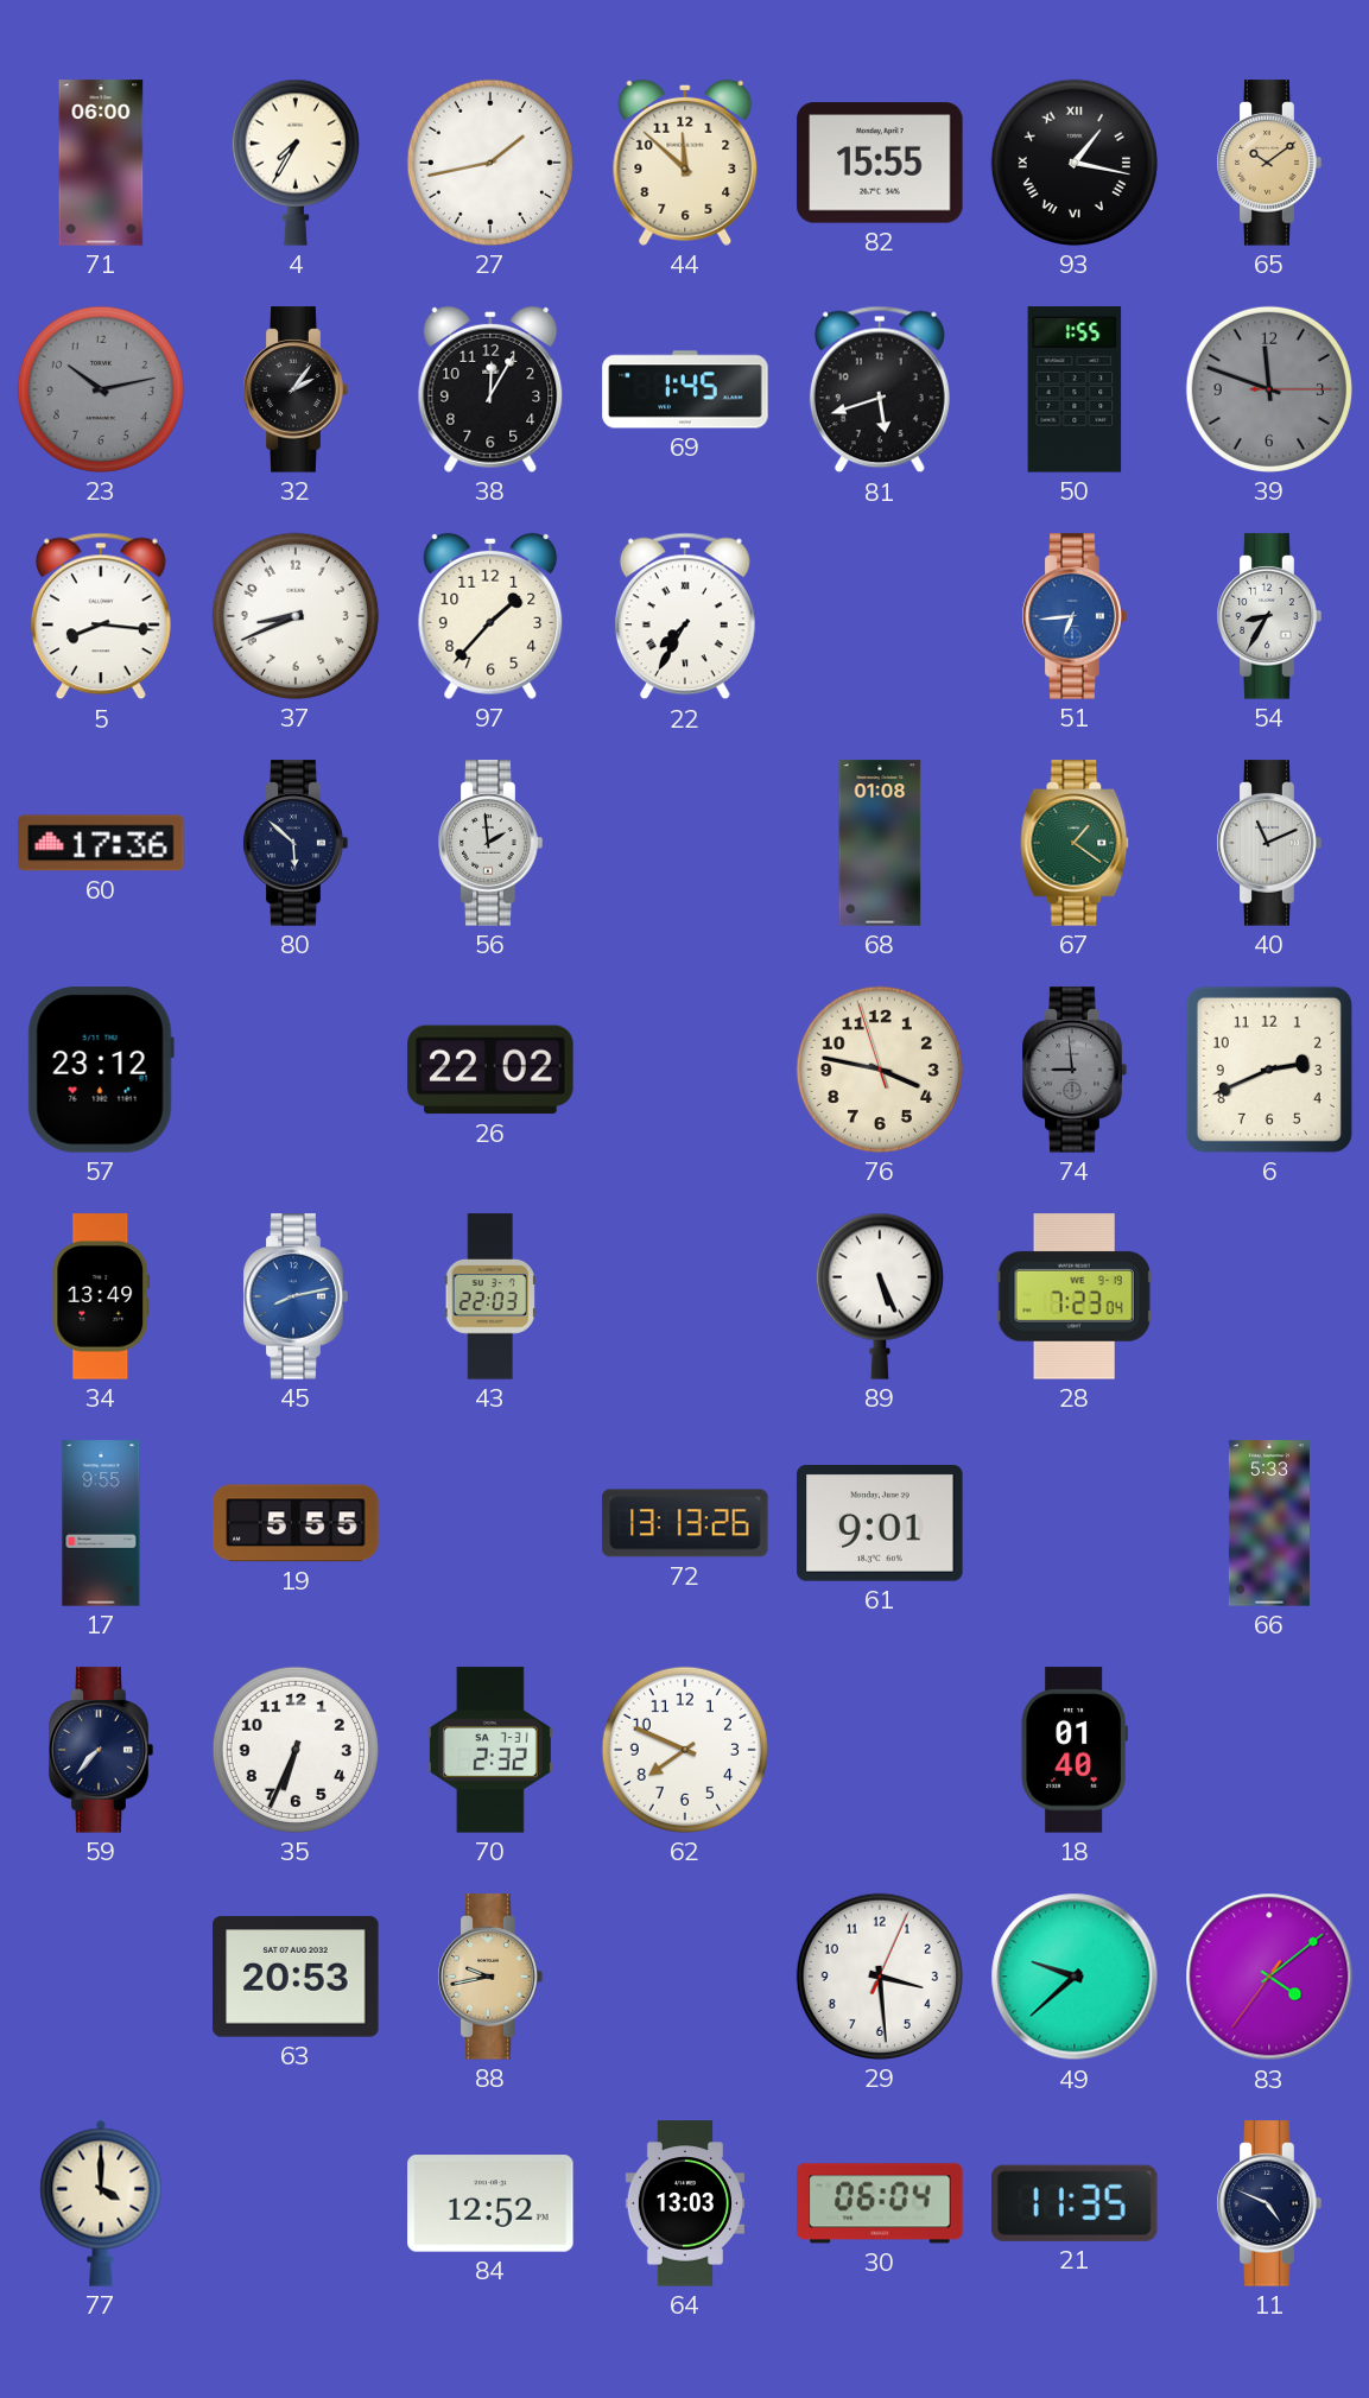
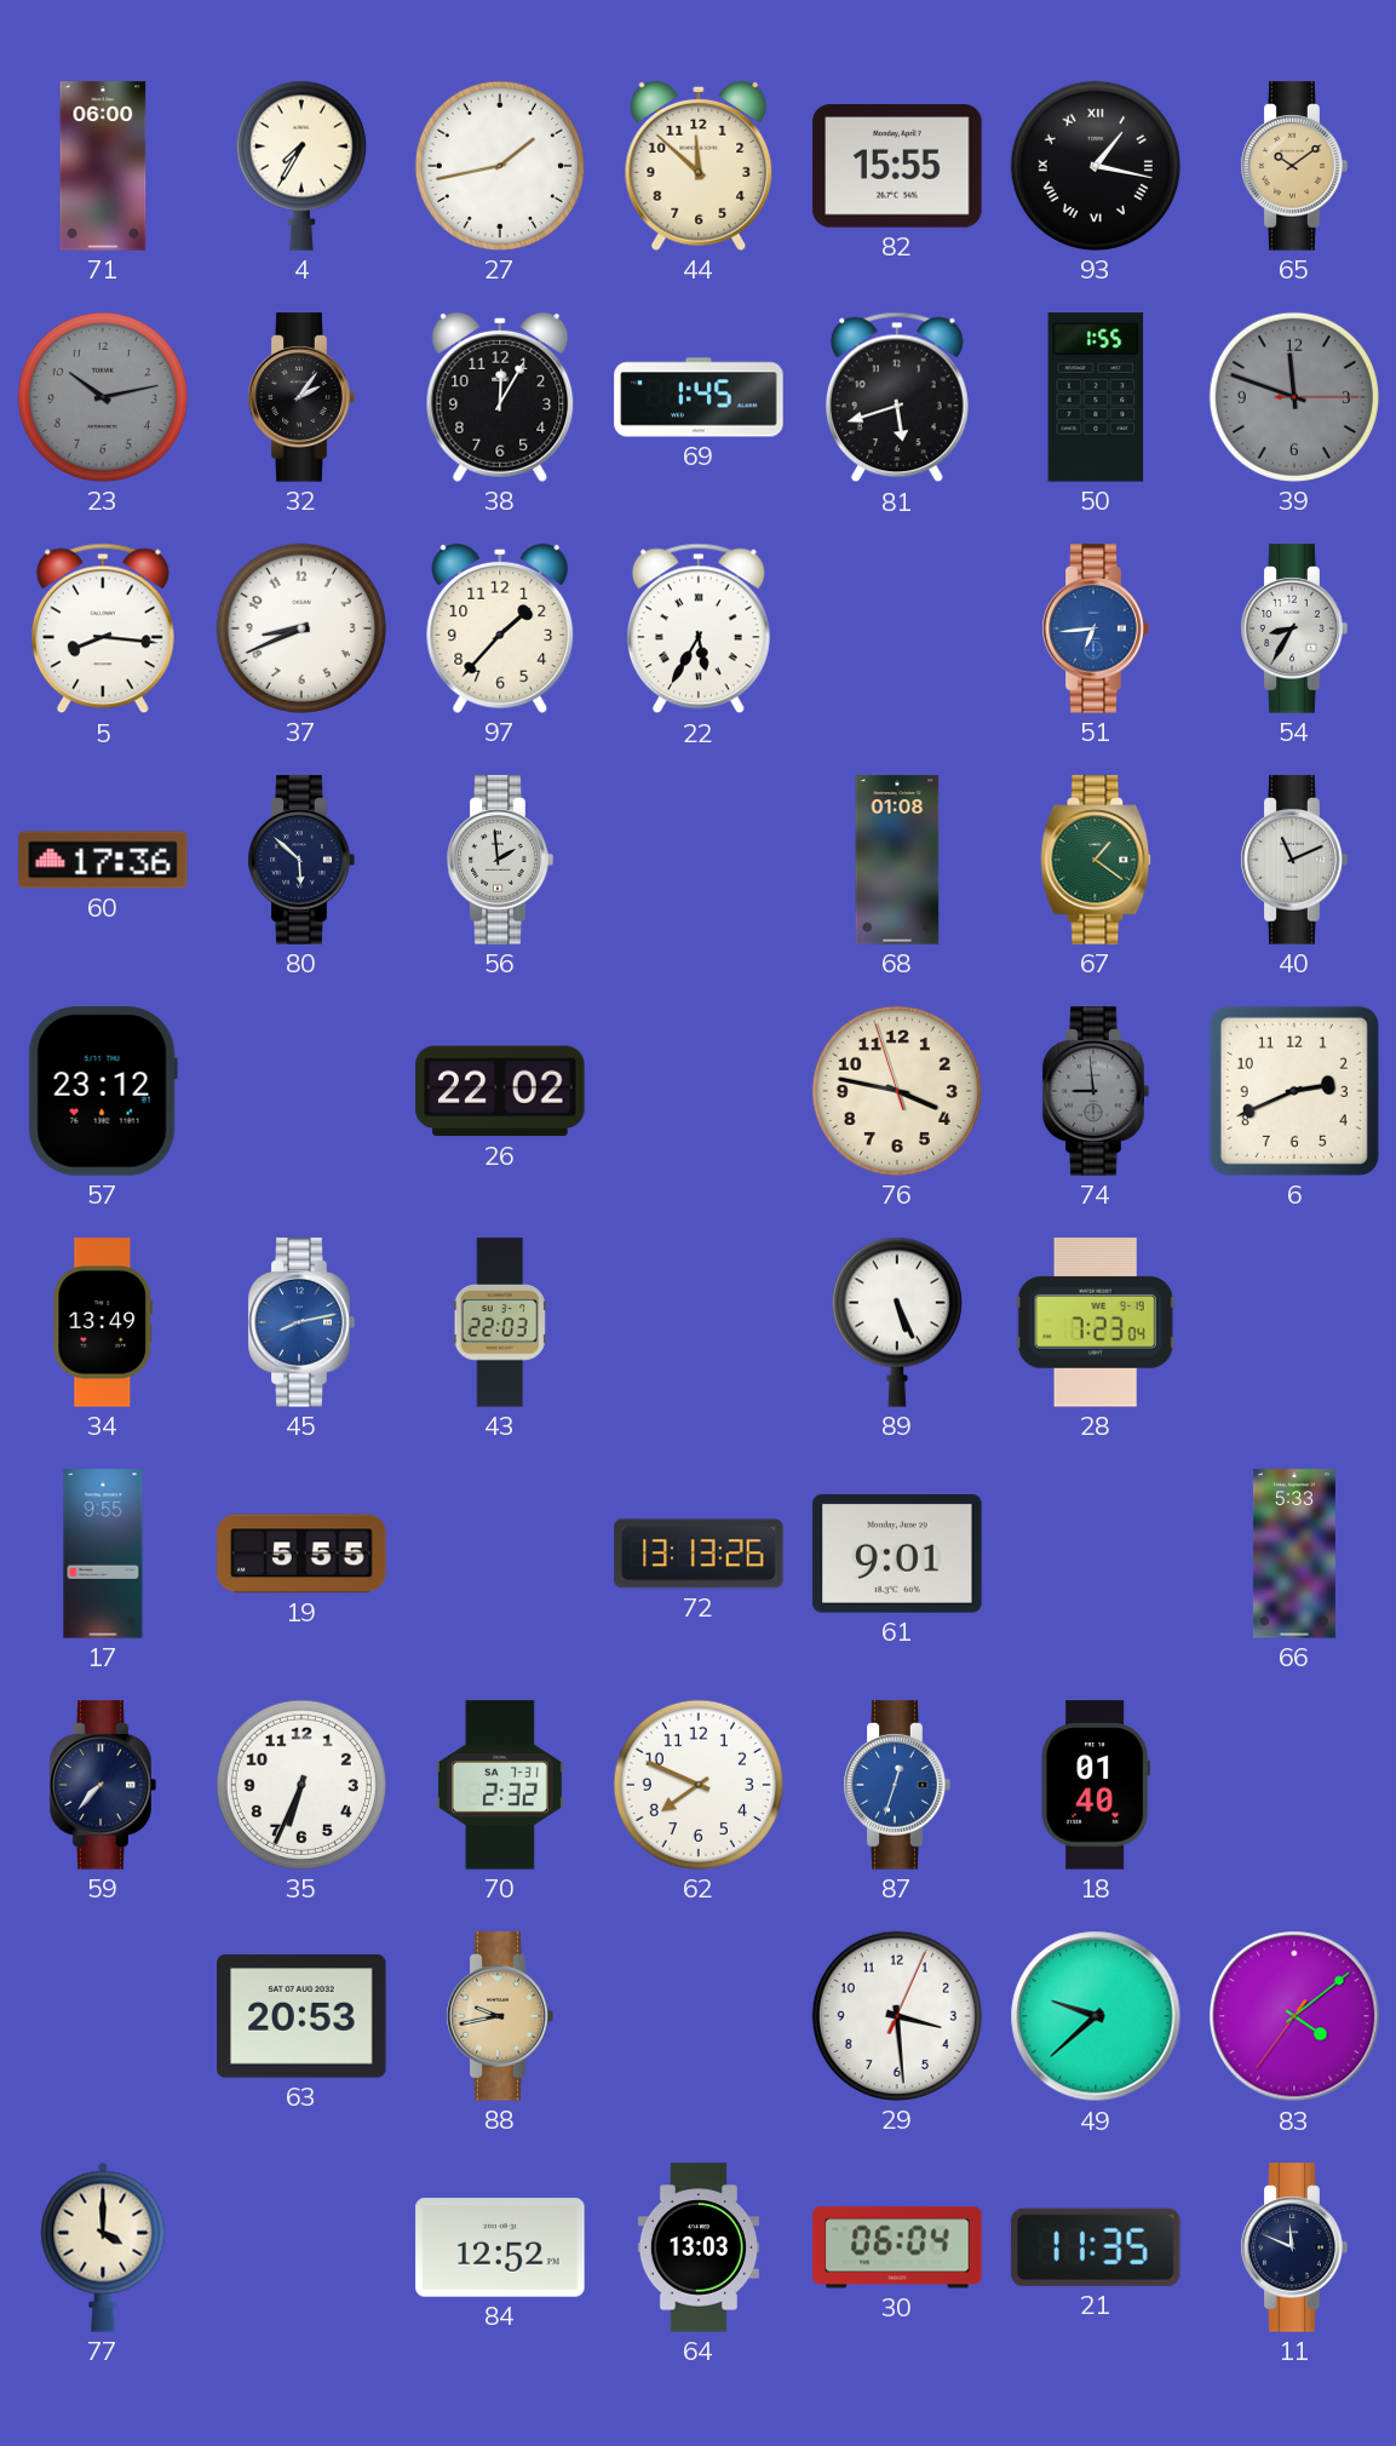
22: 7:35 -> 5:35
87: none -> 12:33
11: 4:49 -> 11:49
